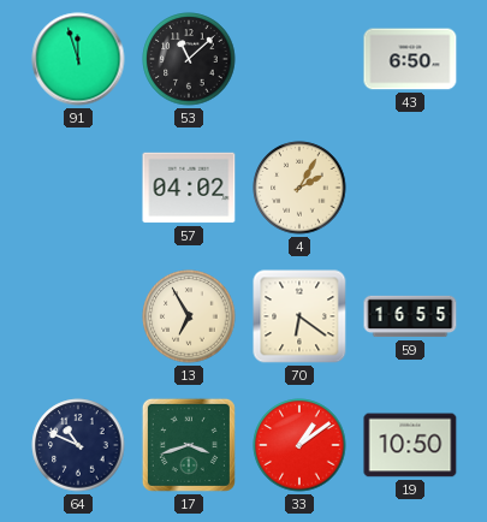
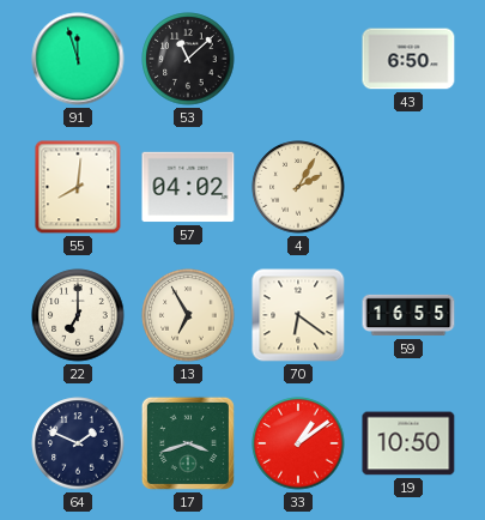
55: none -> 8:01
22: none -> 7:00
64: 10:49 -> 1:49
